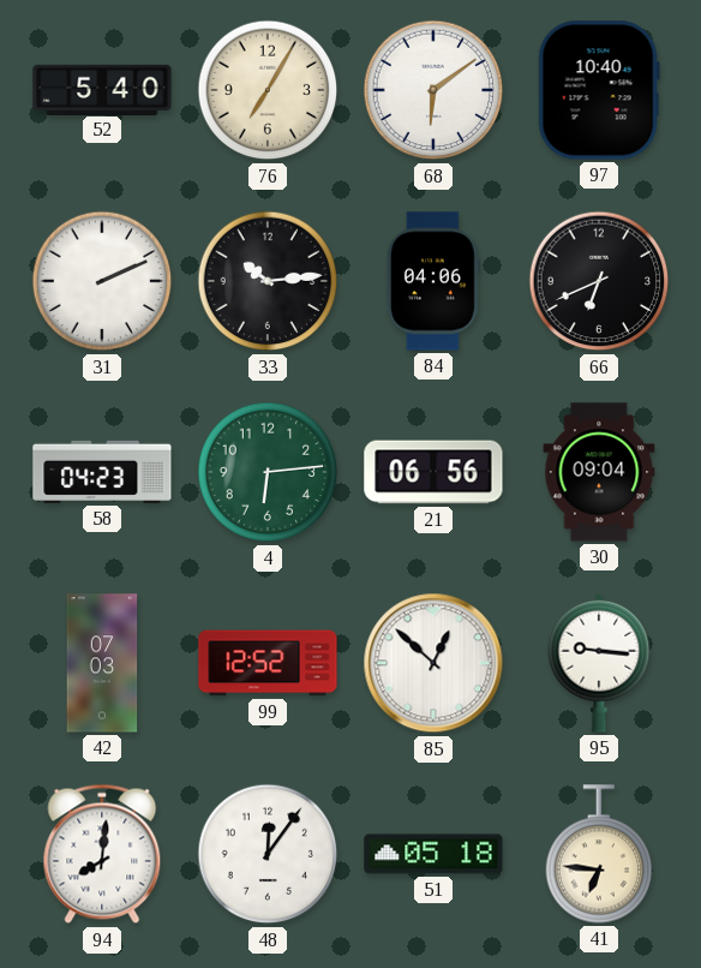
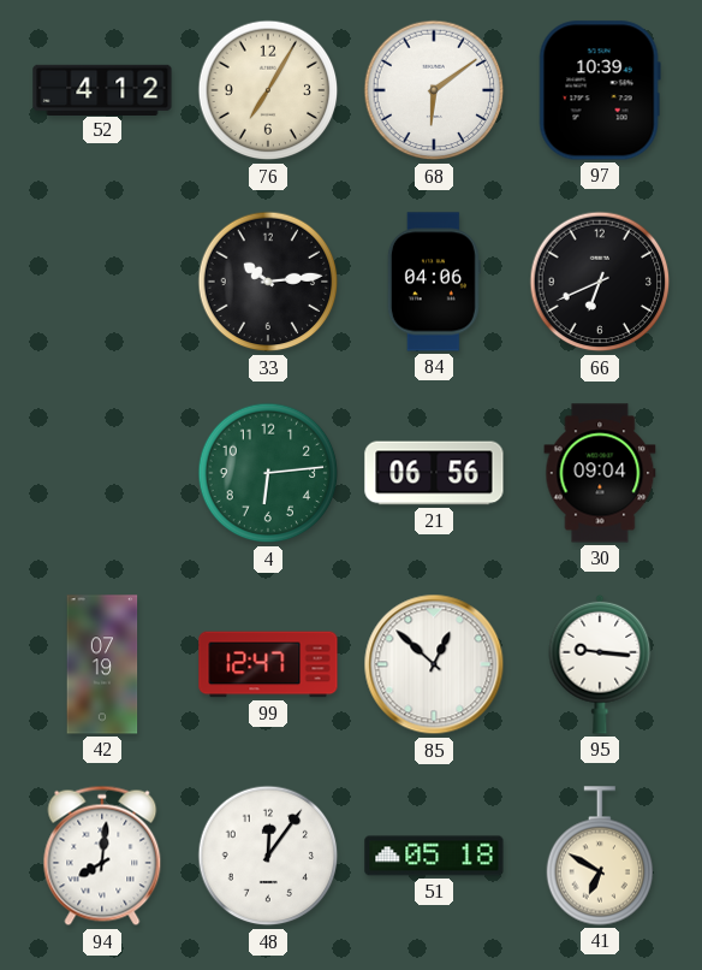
52: 5:40 -> 4:12
97: 10:40 -> 10:39
31: 2:11 -> none
58: 04:23 -> none
42: 07:03 -> 07:19
99: 12:52 -> 12:47
41: 6:46 -> 6:50
